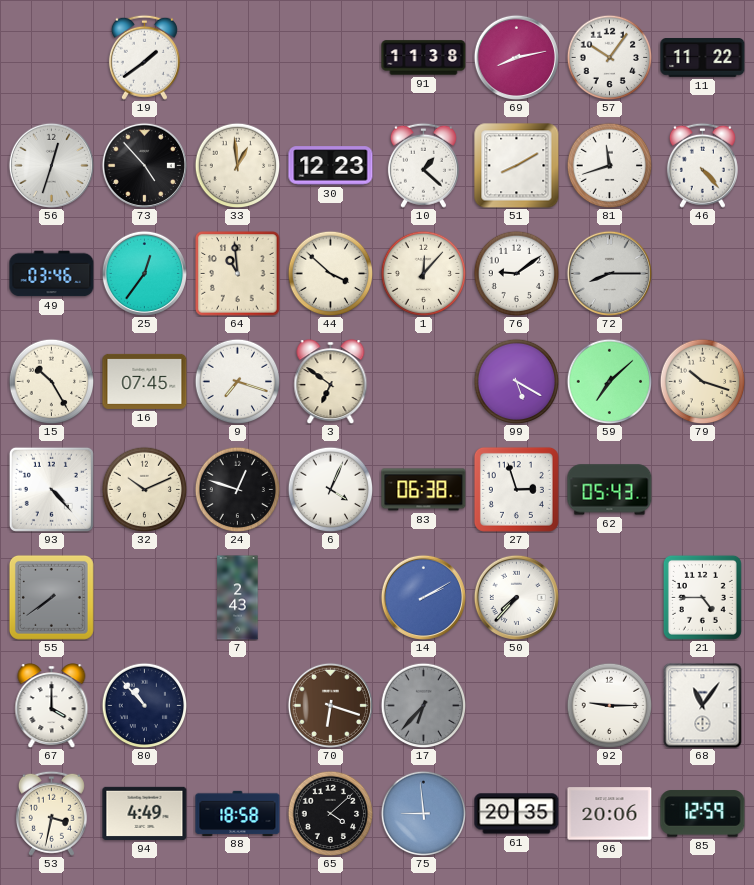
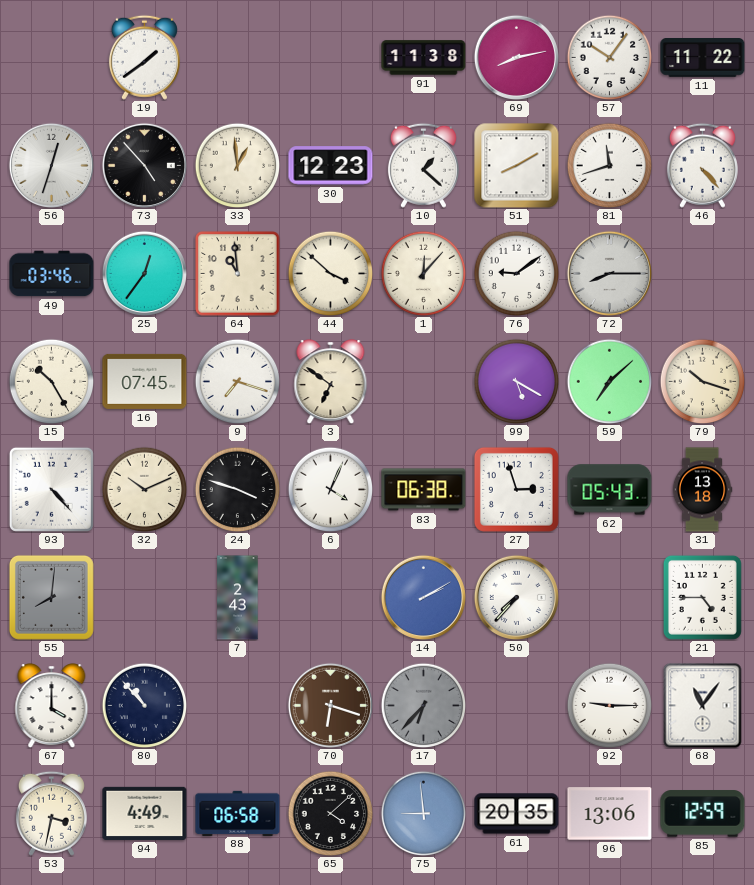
24: 12:48 -> 3:48
31: none -> 13:18
55: 7:39 -> 8:01
88: 18:58 -> 06:58
96: 20:06 -> 13:06
